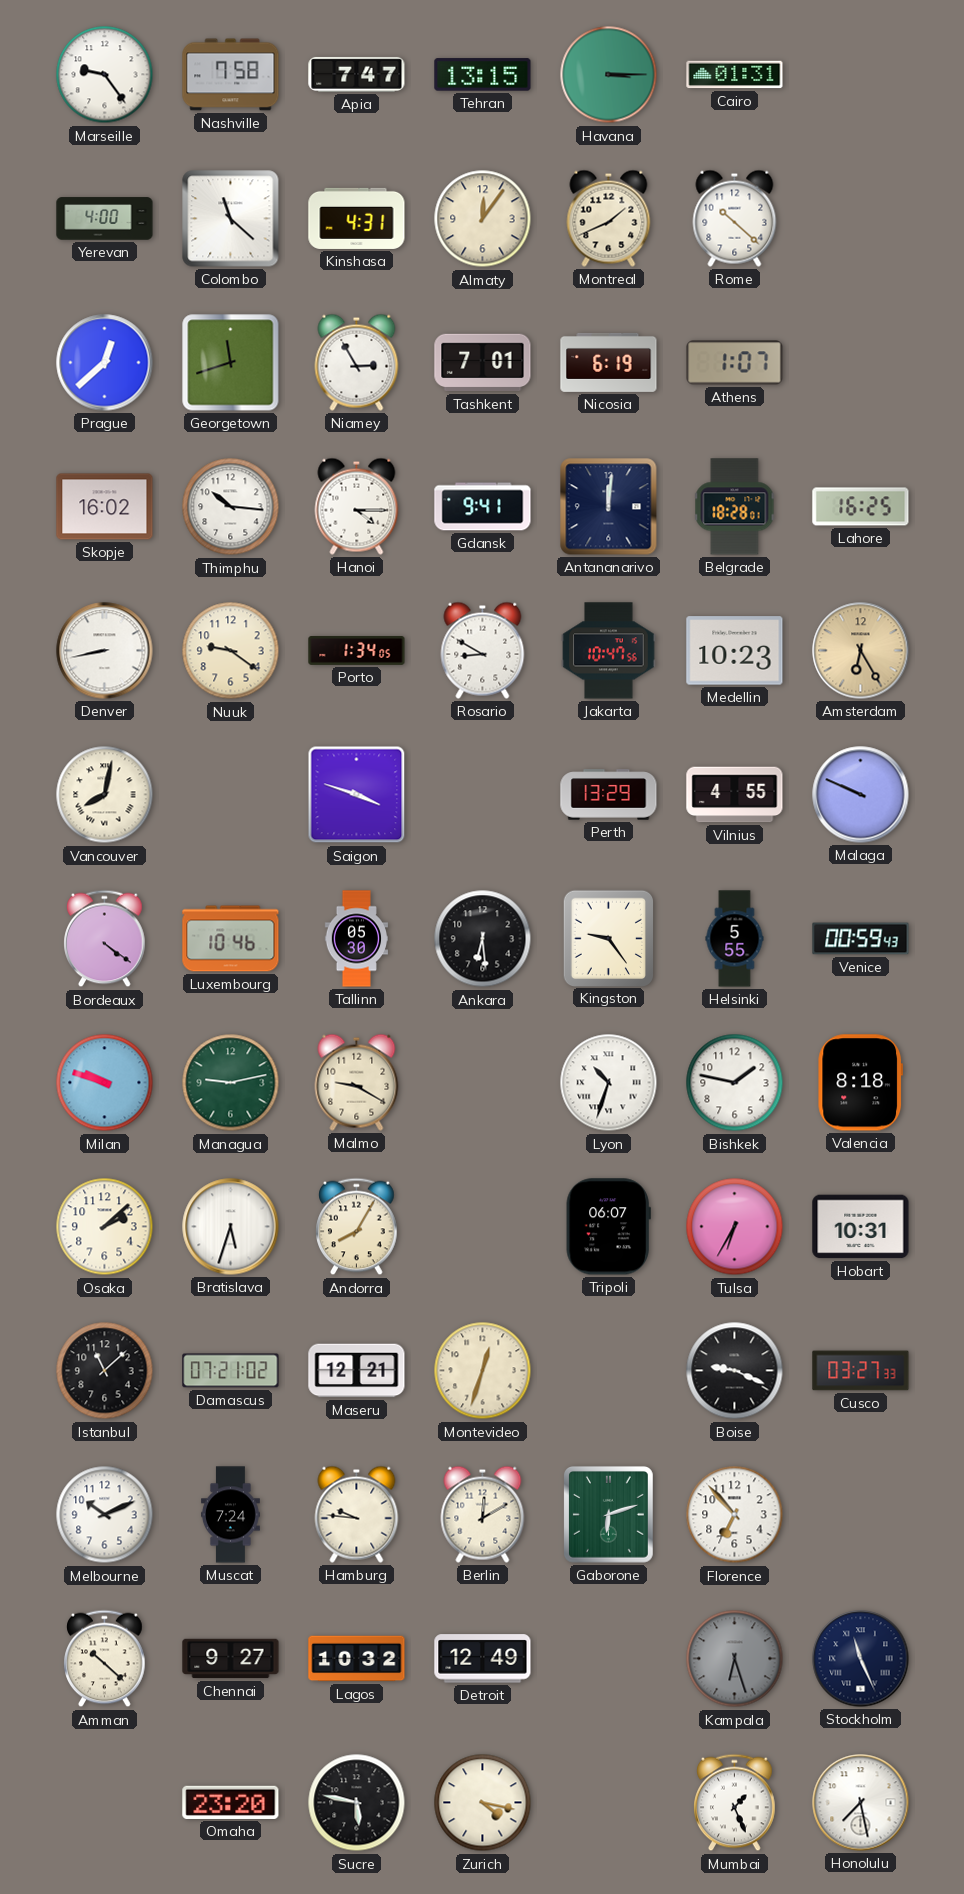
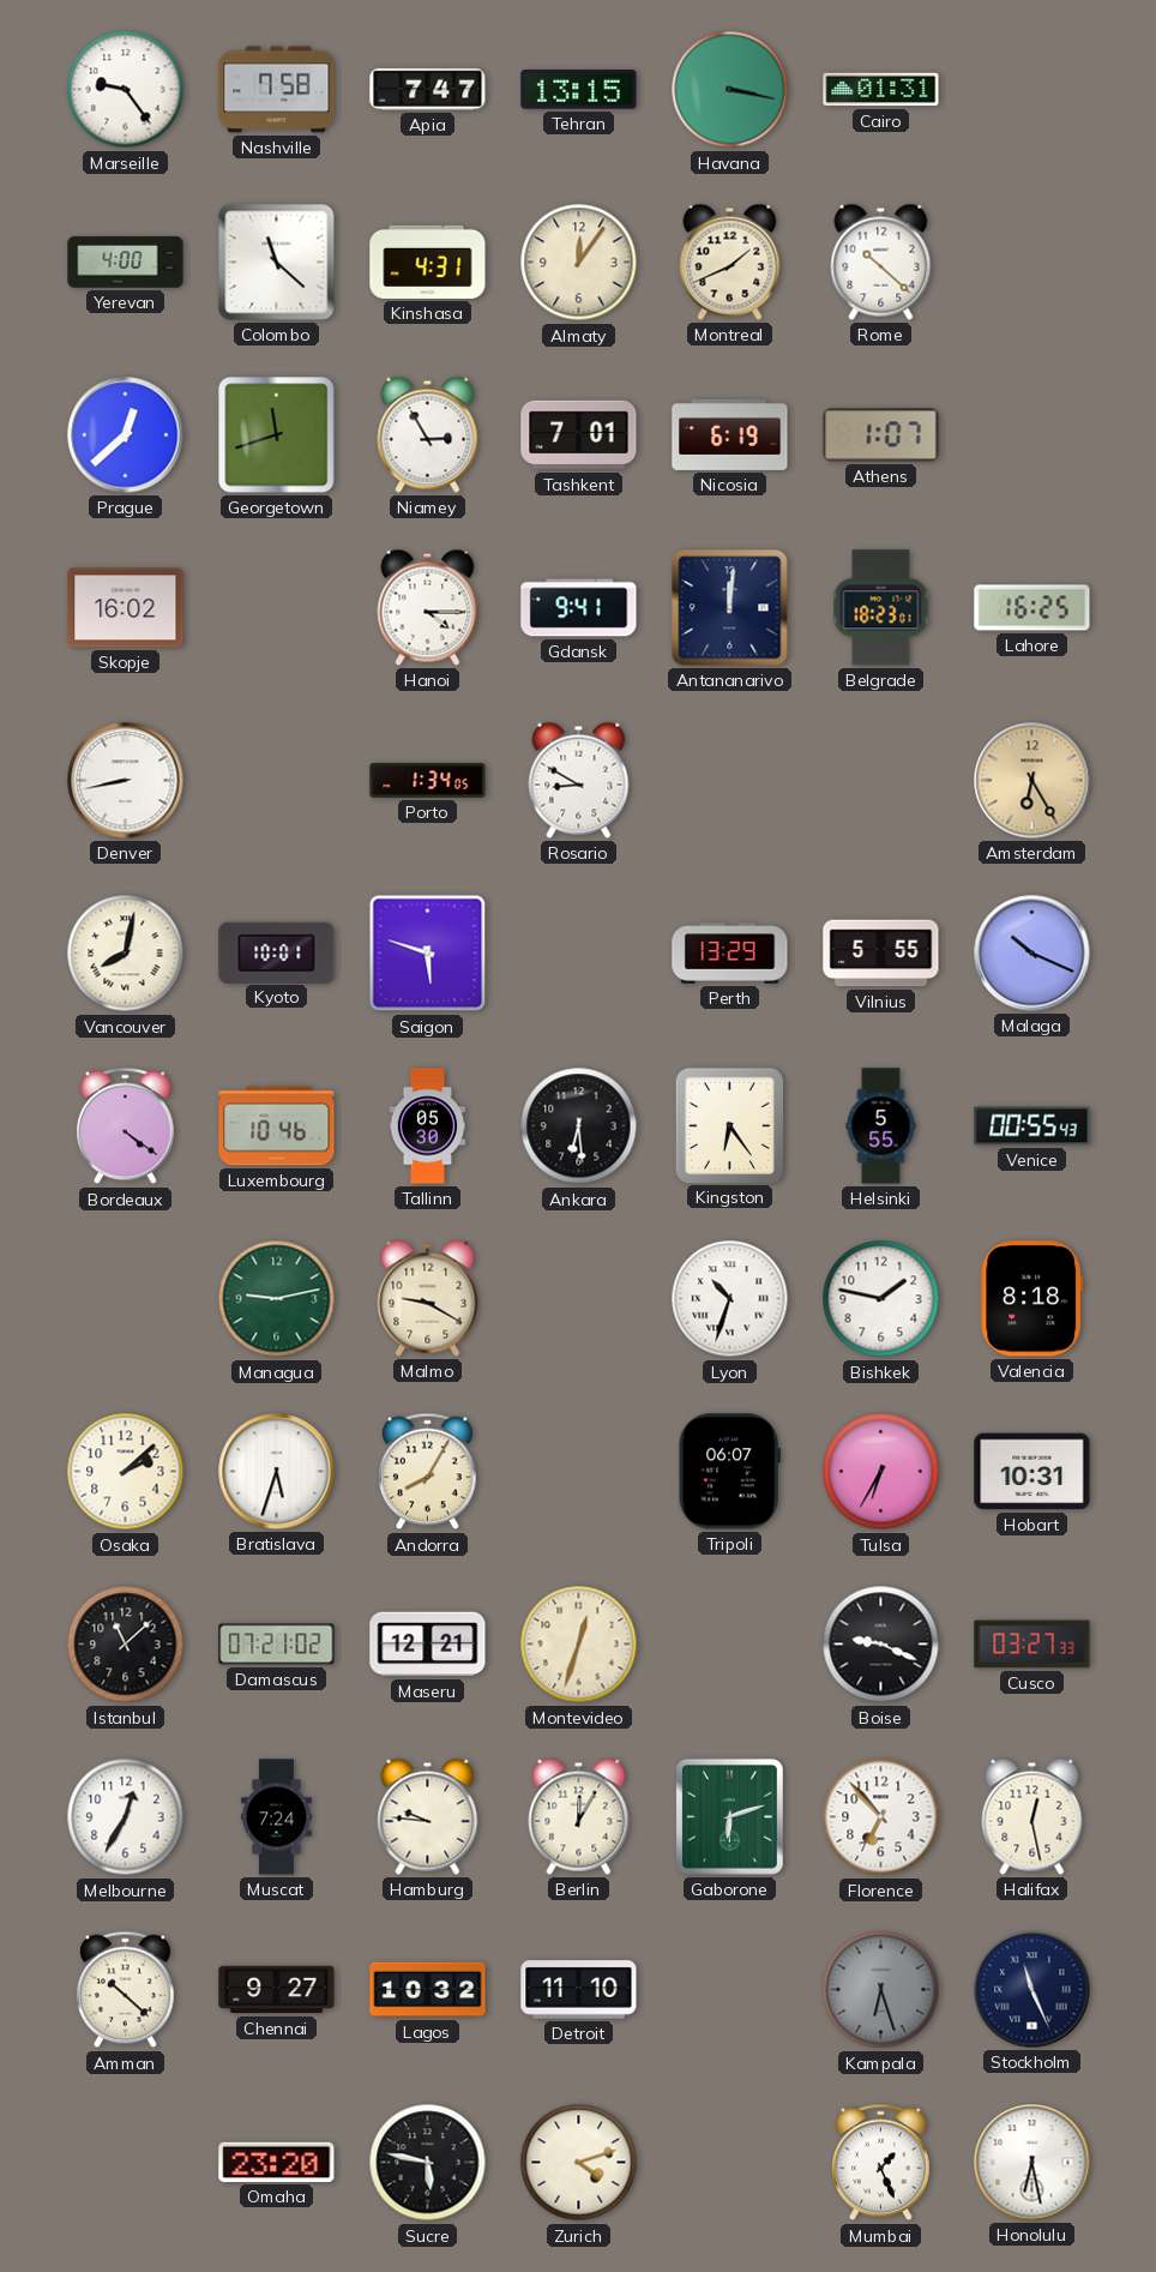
Havana: 3:15 -> 3:17
Thimphu: 10:16 -> none
Belgrade: 18:28 -> 18:23
Nuuk: 9:21 -> none
Jakarta: 10:47 -> none
Medellin: 10:23 -> none
Kyoto: none -> 10:01
Saigon: 3:48 -> 5:48
Vilnius: 4:55 -> 5:55
Malaga: 9:49 -> 10:19
Kingston: 9:24 -> 6:24
Venice: 00:59 -> 00:55
Milan: 9:48 -> none
Melbourne: 10:11 -> 12:35
Berlin: 12:10 -> 12:05
Halifax: none -> 12:28
Detroit: 12:49 -> 11:10
Zurich: 4:17 -> 4:12
Honolulu: 7:28 -> 6:28
